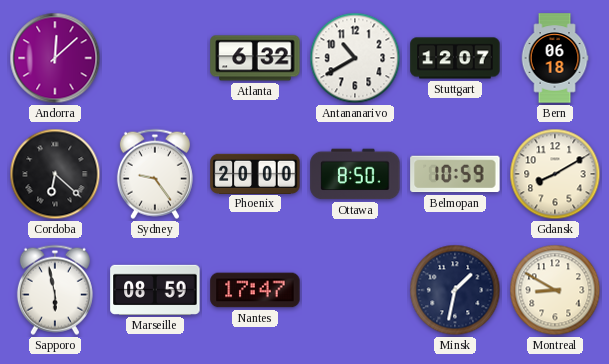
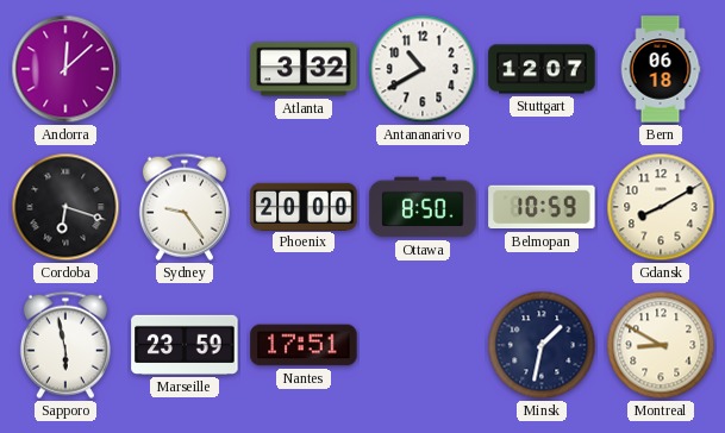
Atlanta: 6:32 -> 3:32
Cordoba: 6:22 -> 6:18
Marseille: 08:59 -> 23:59
Nantes: 17:47 -> 17:51
